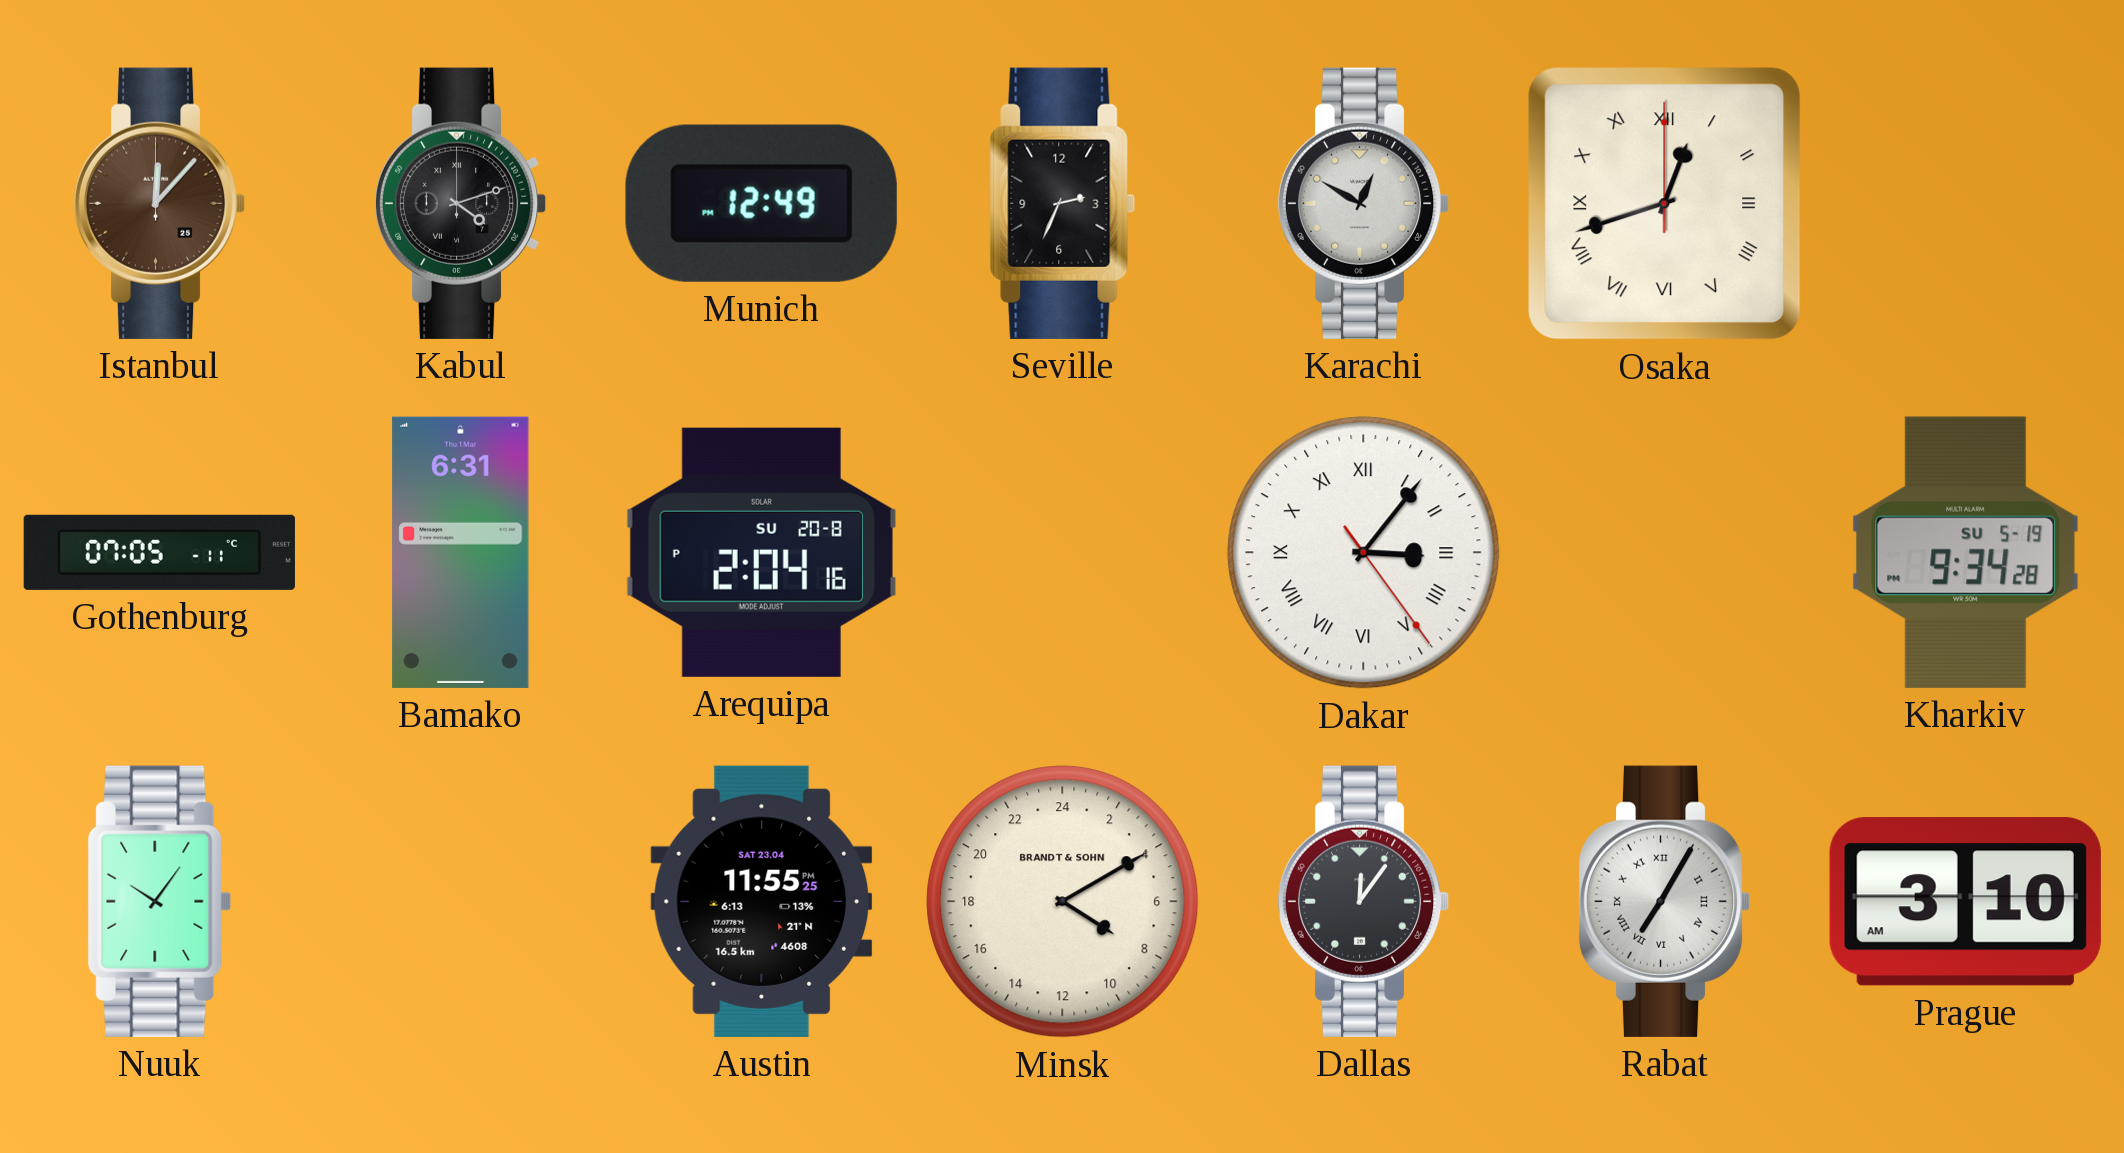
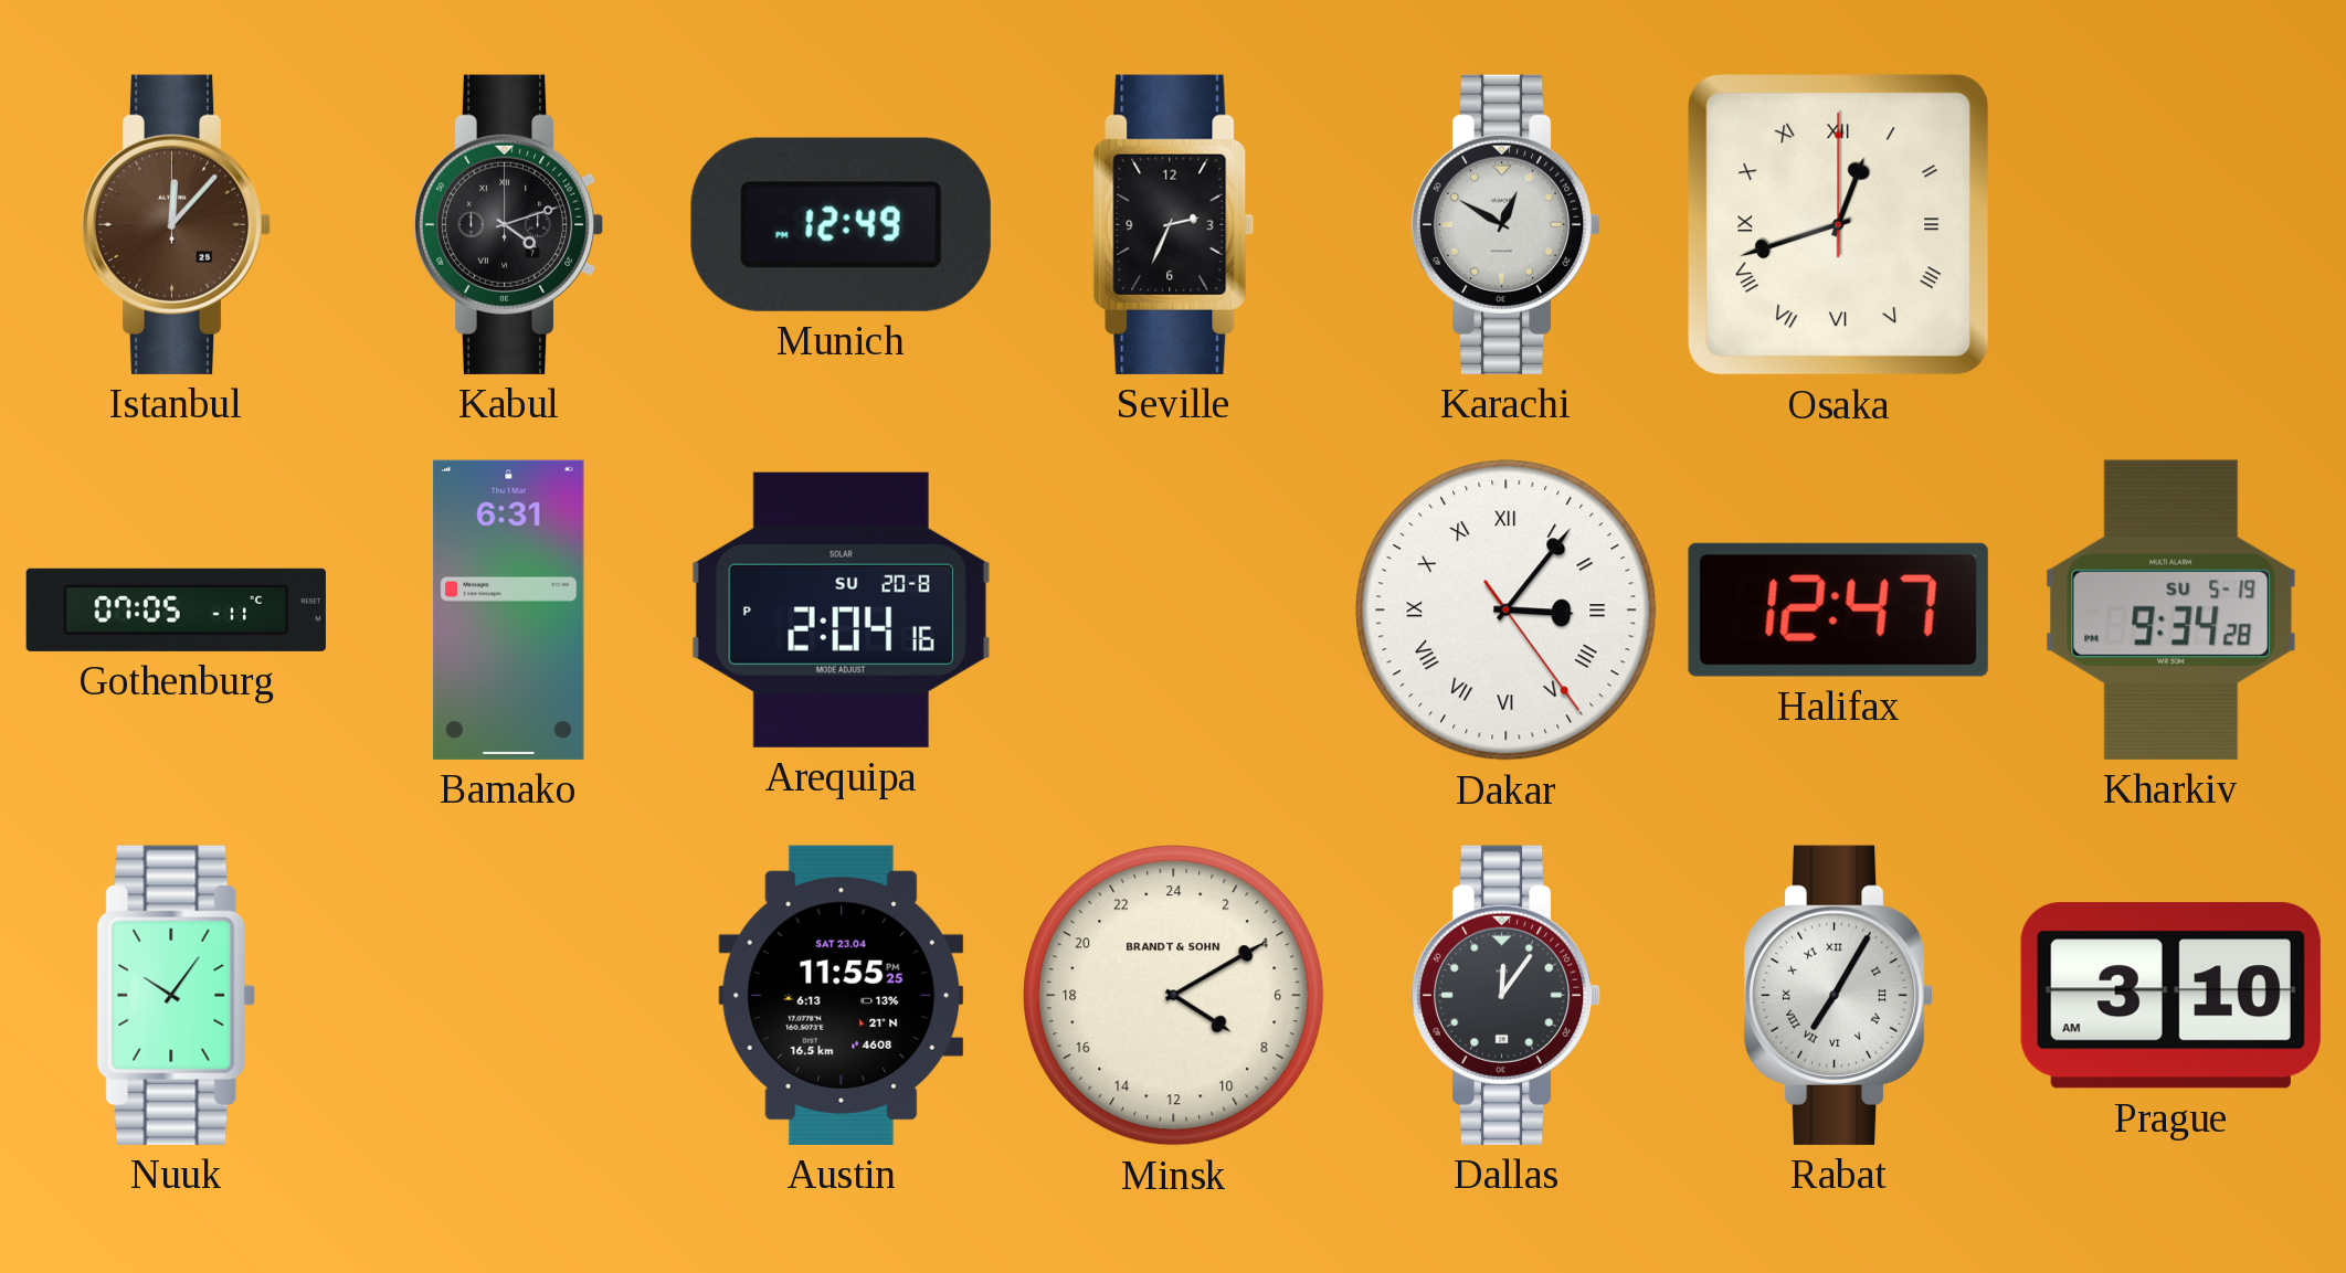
Halifax: none -> 12:47
